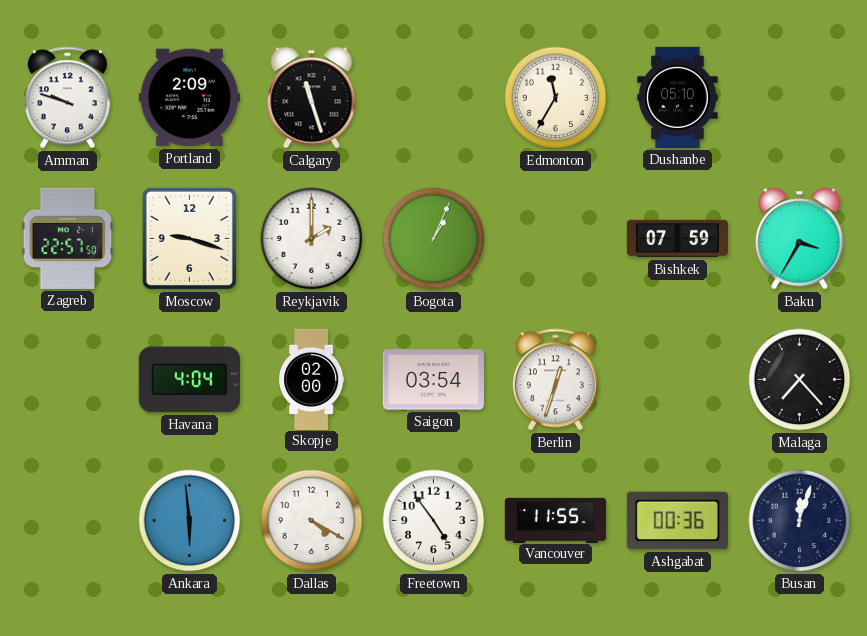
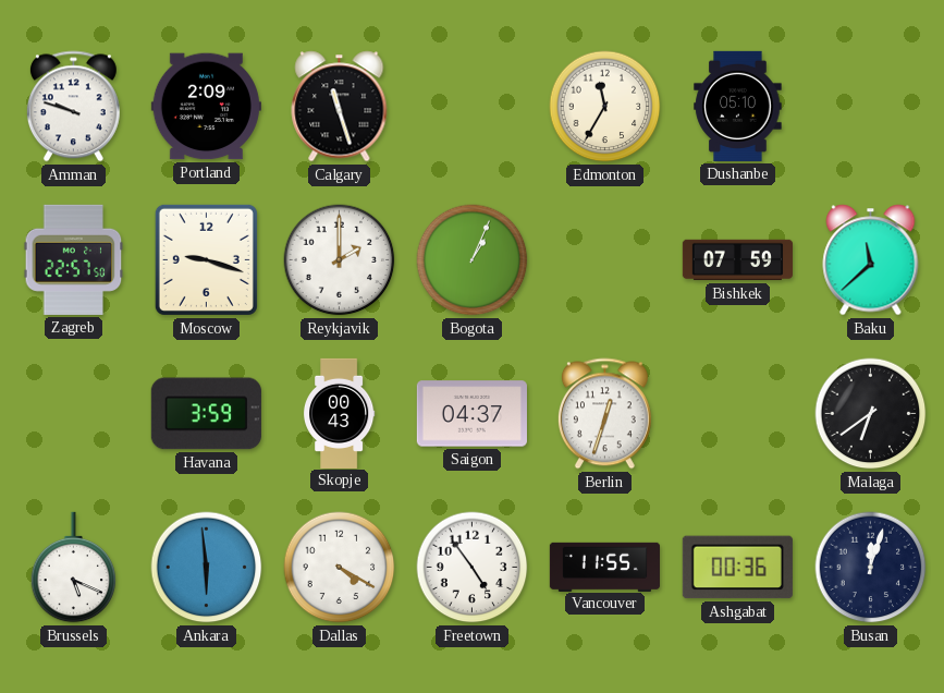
Baku: 3:35 -> 11:38
Havana: 4:04 -> 3:59
Skopje: 02:00 -> 00:43
Saigon: 03:54 -> 04:37
Malaga: 7:23 -> 6:39
Brussels: none -> 5:19
